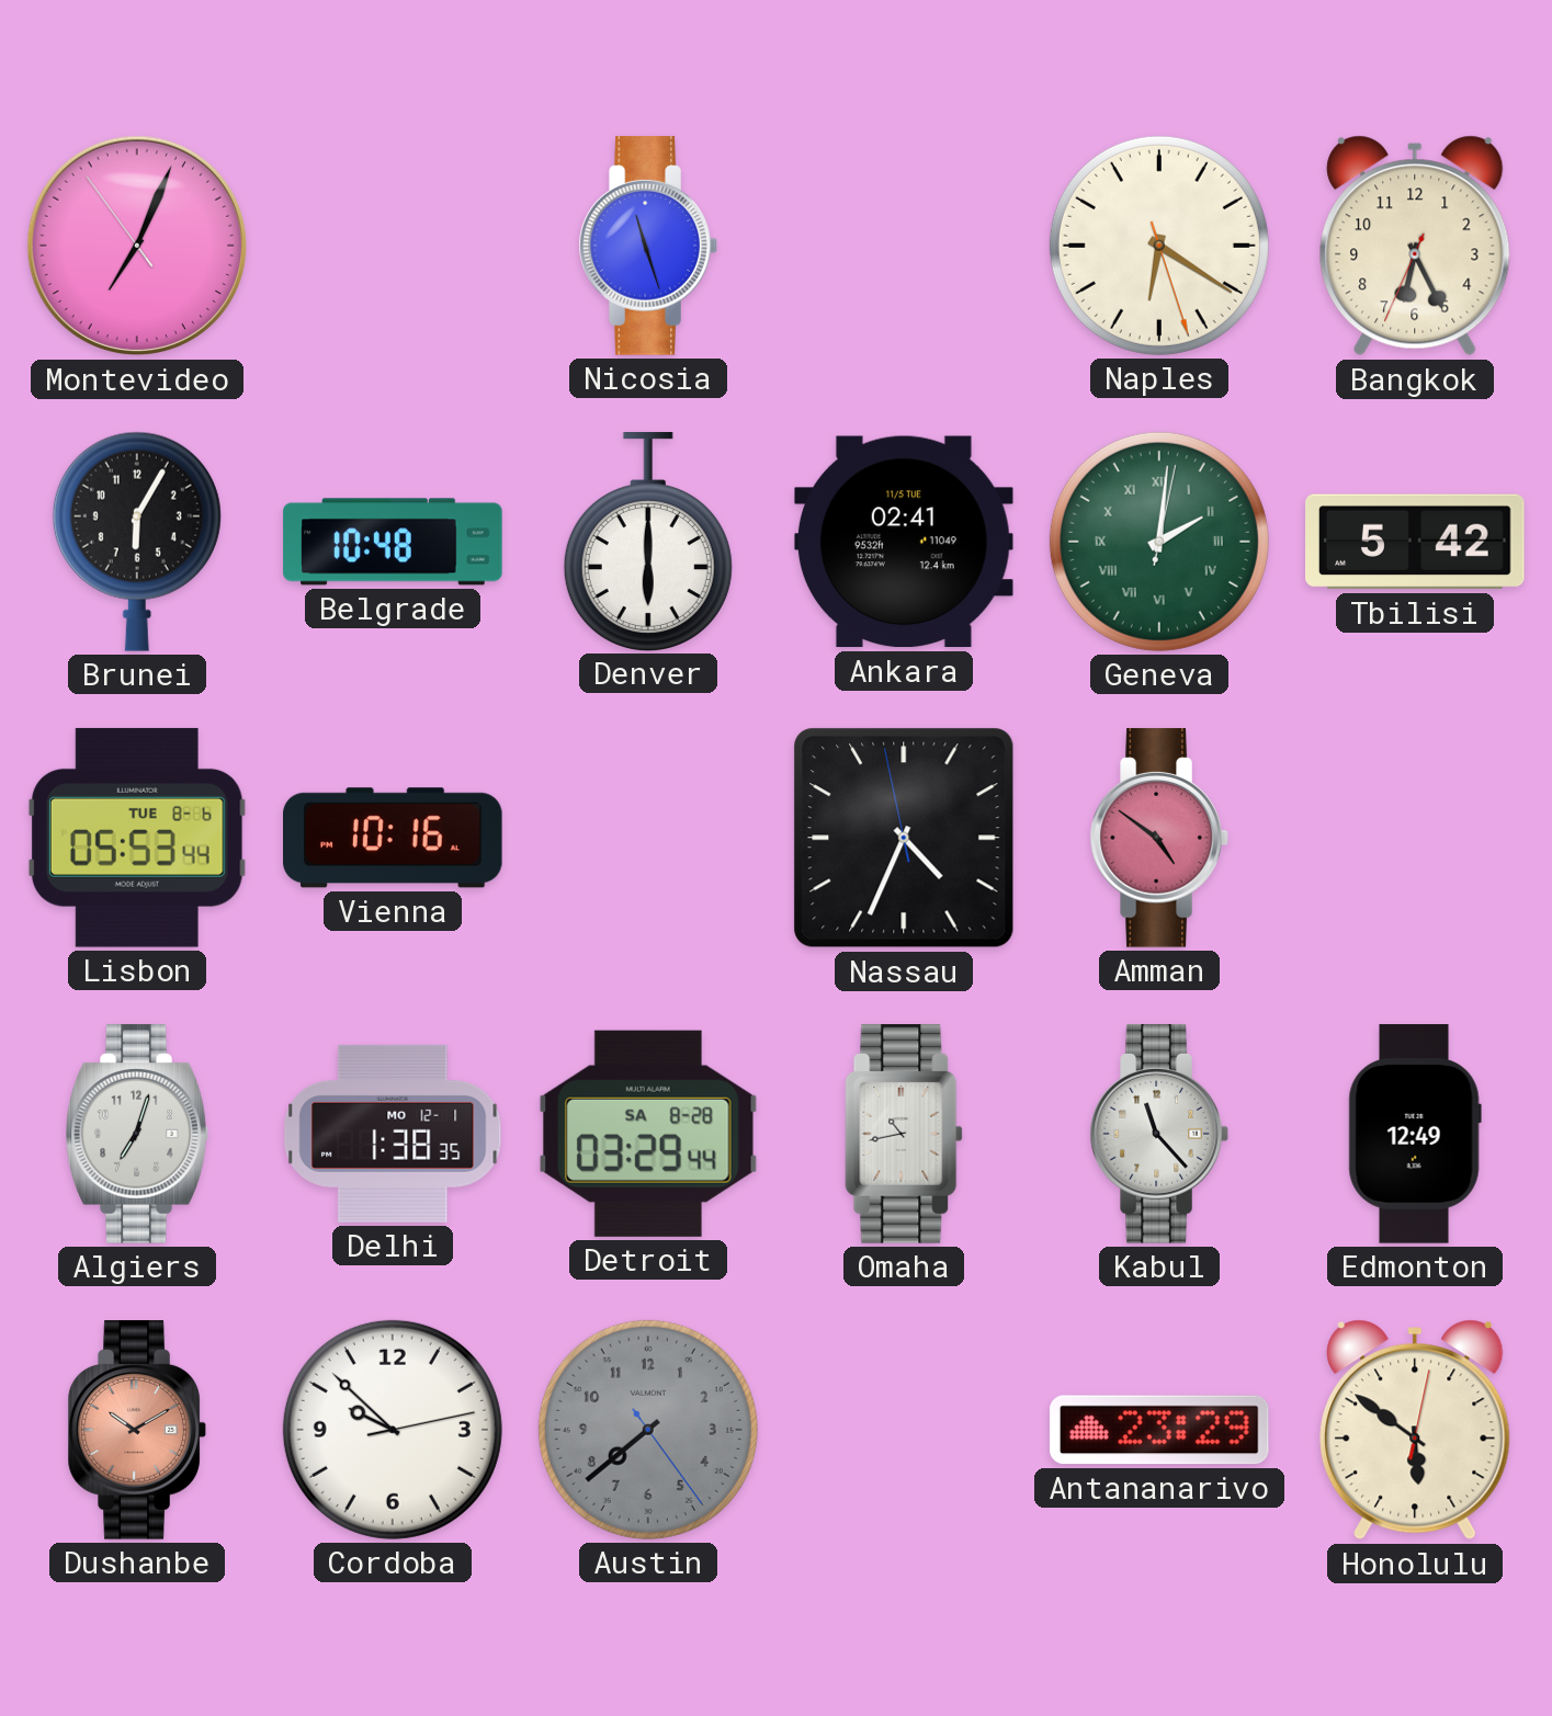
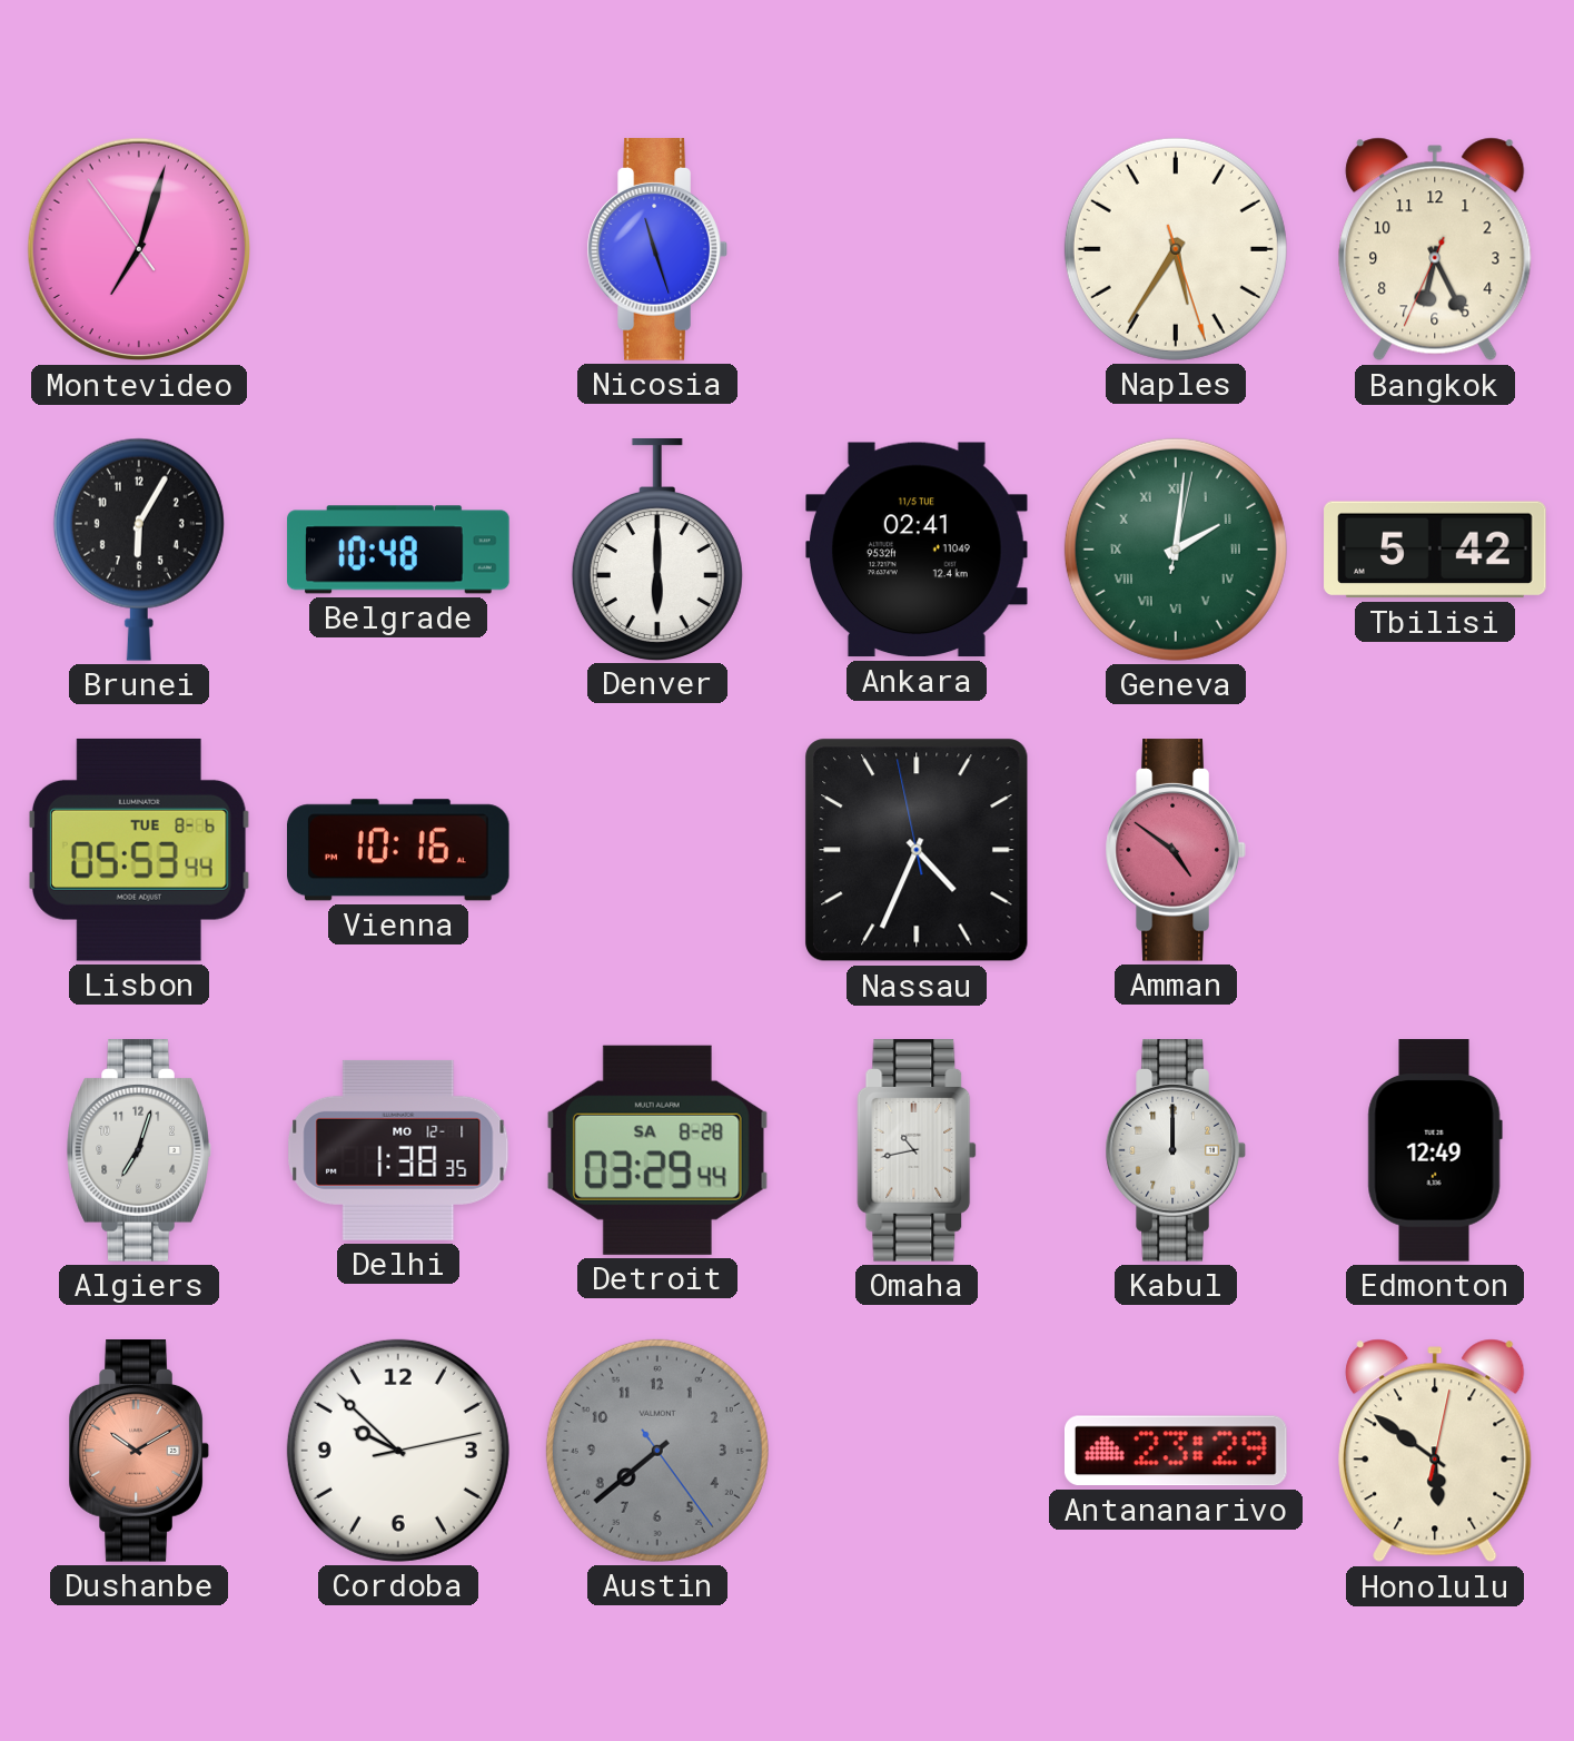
Montevideo: 7:03 -> 7:02
Naples: 6:20 -> 5:35
Kabul: 11:23 -> 12:00
